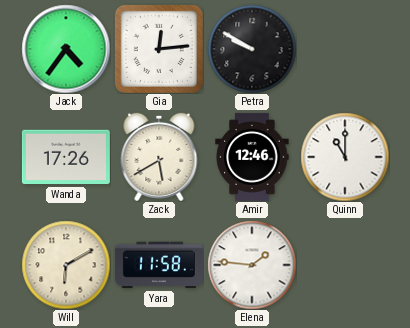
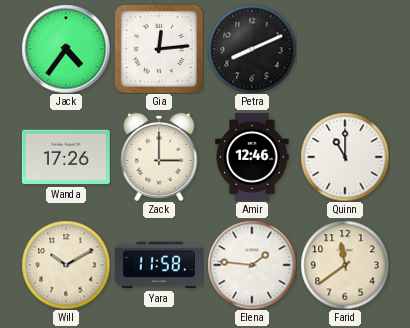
Petra: 9:50 -> 8:11
Zack: 5:40 -> 3:00
Will: 6:10 -> 10:10
Farid: none -> 11:39
